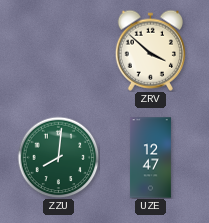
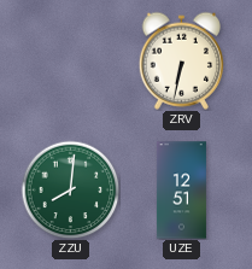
ZRV: 3:52 -> 6:32
UZE: 12:47 -> 12:51
